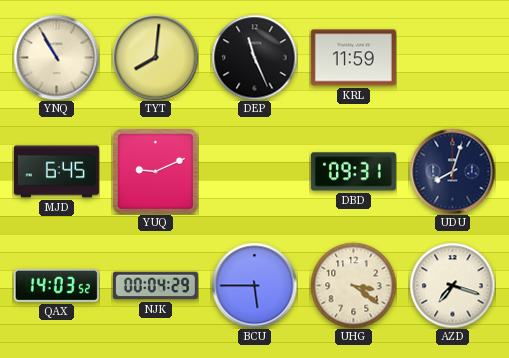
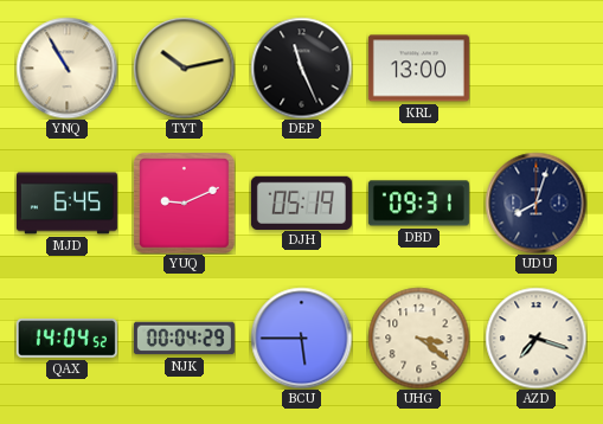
TYT: 8:01 -> 10:13
KRL: 11:59 -> 13:00
DJH: none -> 05:19
QAX: 14:03 -> 14:04
